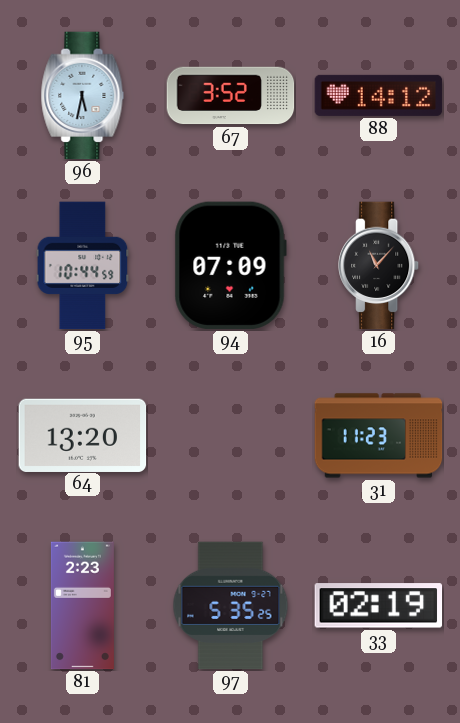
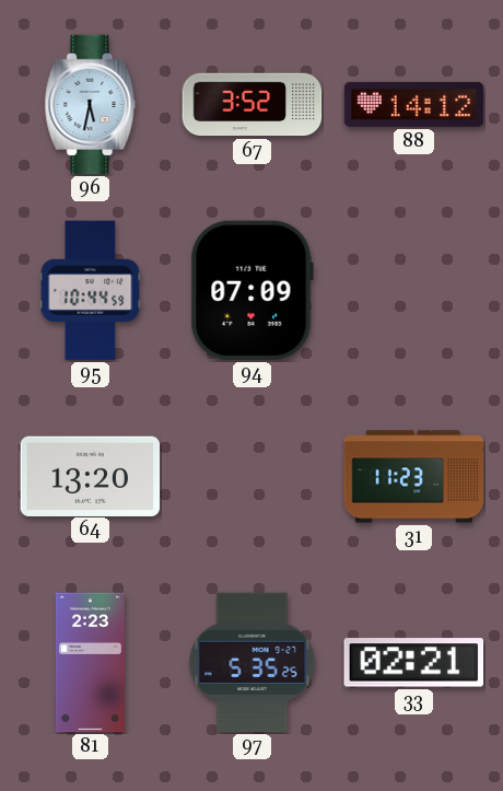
16: 11:07 -> none
33: 02:19 -> 02:21
